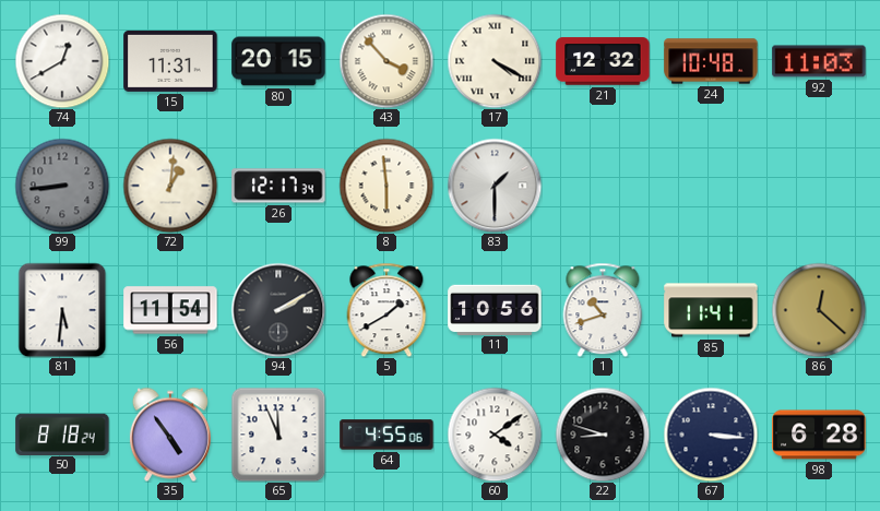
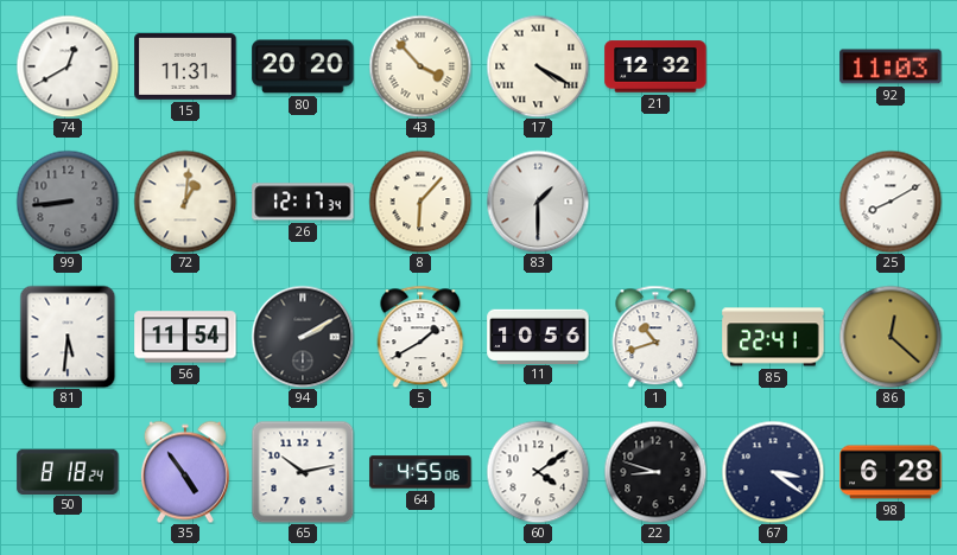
80: 20:15 -> 20:20
24: 10:48 -> none
8: 5:59 -> 6:07
25: none -> 8:10
85: 11:41 -> 22:41
65: 11:56 -> 10:13
67: 3:16 -> 3:21
